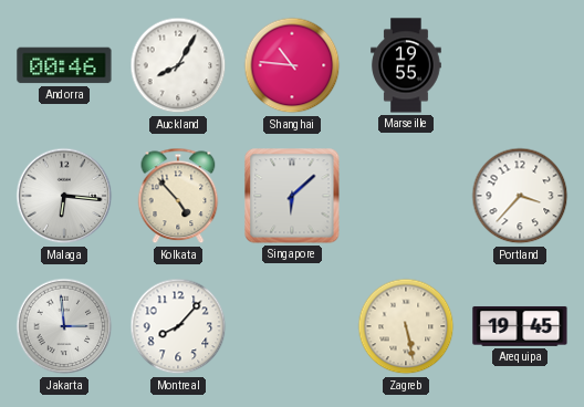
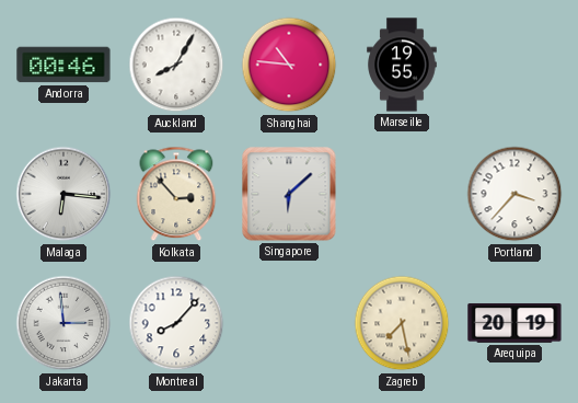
Kolkata: 4:53 -> 2:53
Zagreb: 5:28 -> 7:28
Arequipa: 19:45 -> 20:19
